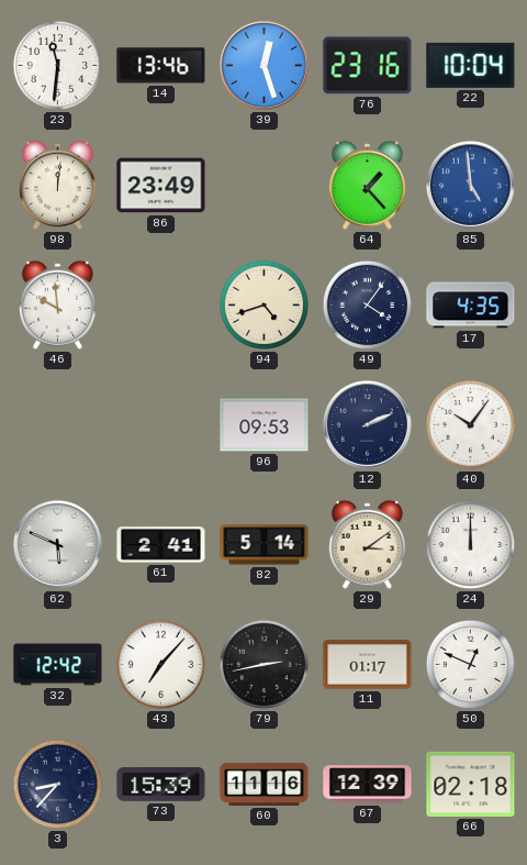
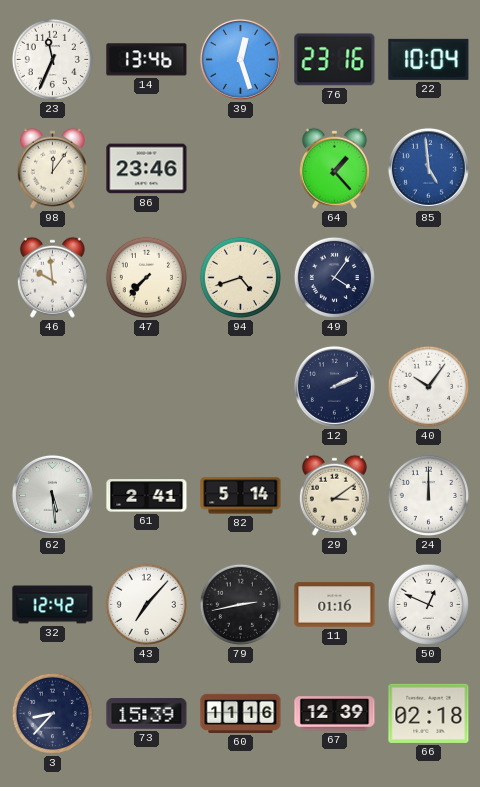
23: 11:31 -> 11:34
98: 12:01 -> 12:06
86: 23:49 -> 23:46
47: none -> 7:37
17: 4:35 -> none
96: 09:53 -> none
62: 5:49 -> 5:29
11: 01:17 -> 01:16
